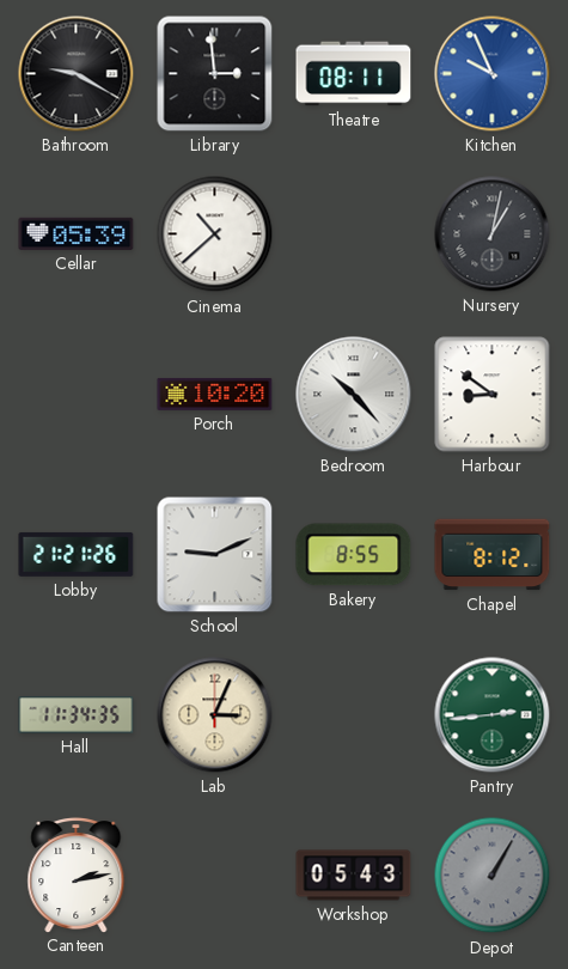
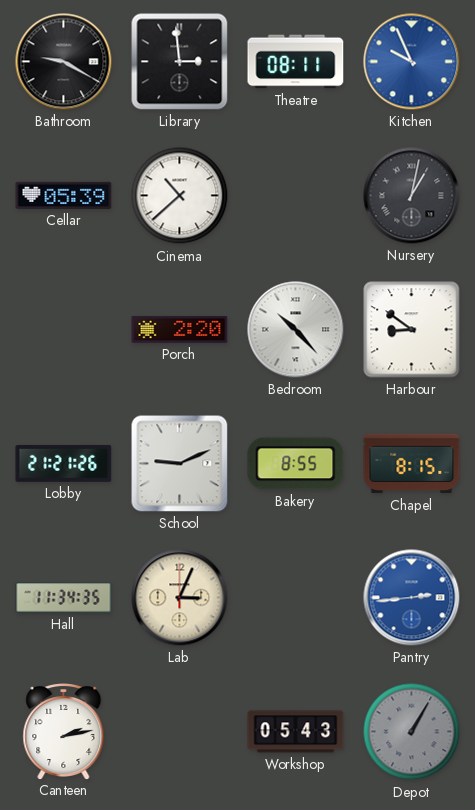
Porch: 10:20 -> 2:20
Chapel: 8:12 -> 8:15
Pantry dial: green -> blue
